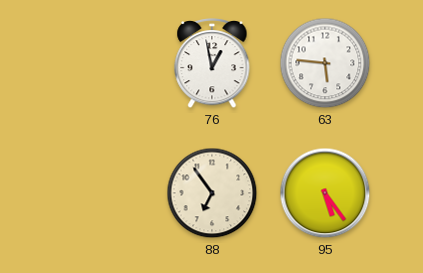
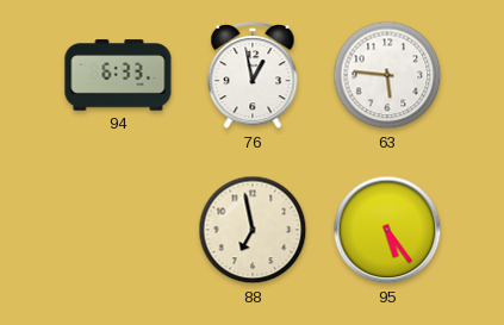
94: none -> 6:33
88: 6:54 -> 6:58
